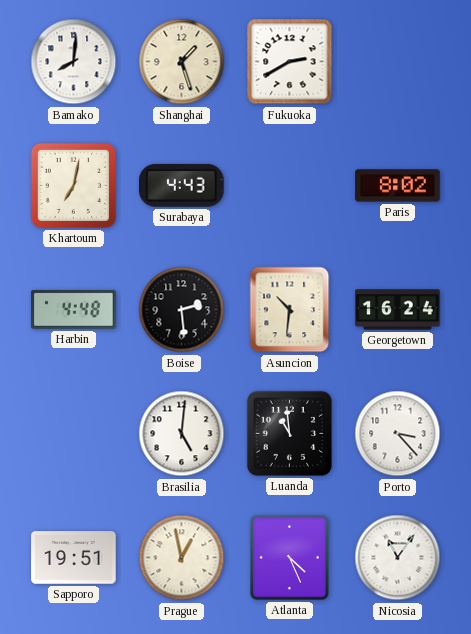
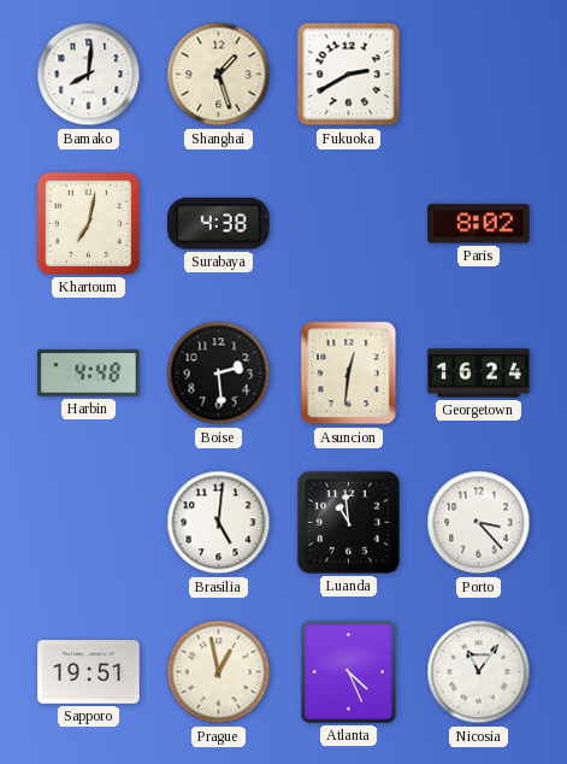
Surabaya: 4:43 -> 4:38
Asuncion: 10:31 -> 12:31
